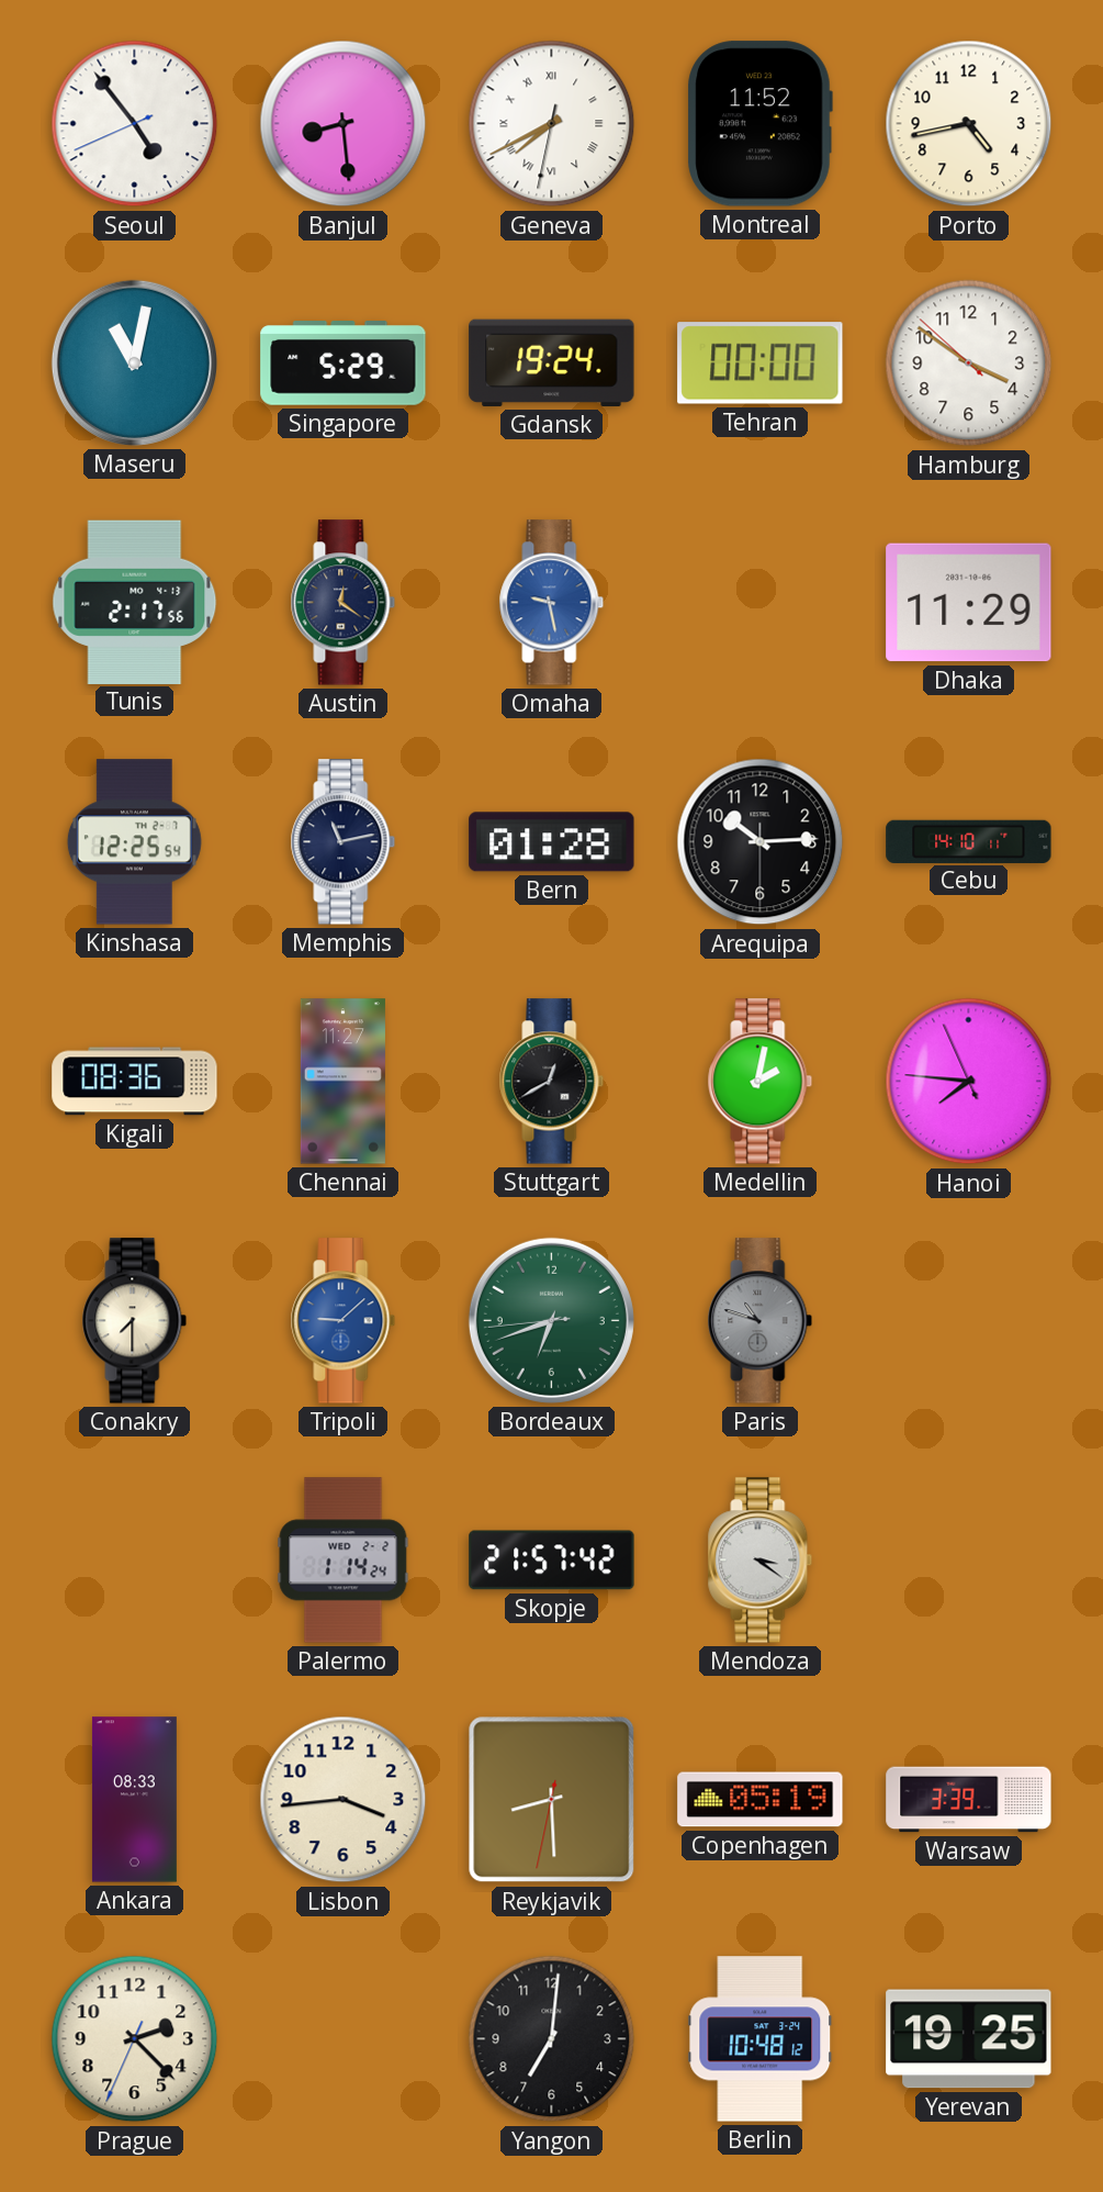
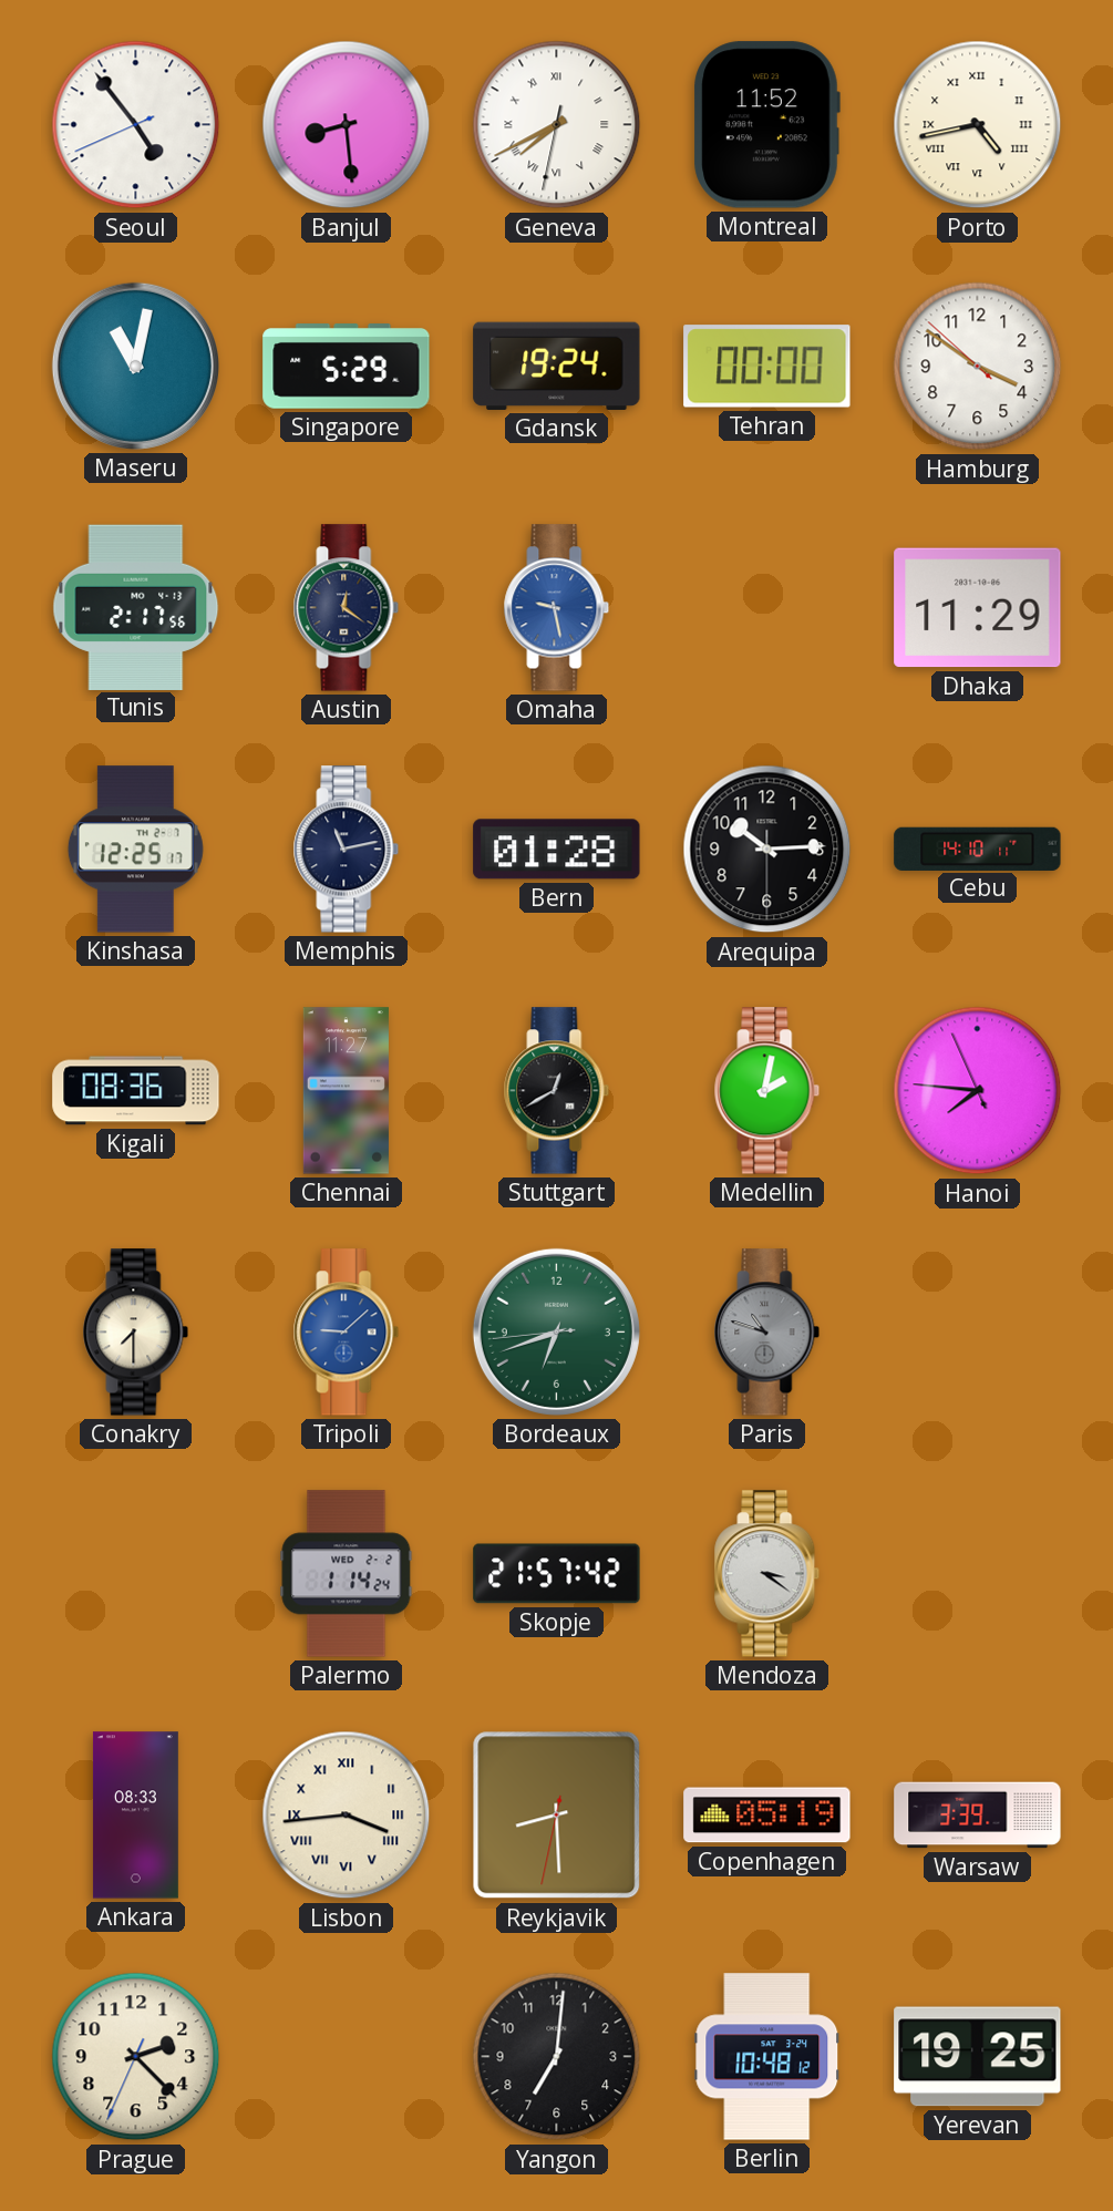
Porto numerals: Arabic -> Roman
Kinshasa: 12:25:54 -> 12:25:17
Lisbon numerals: Arabic -> Roman
